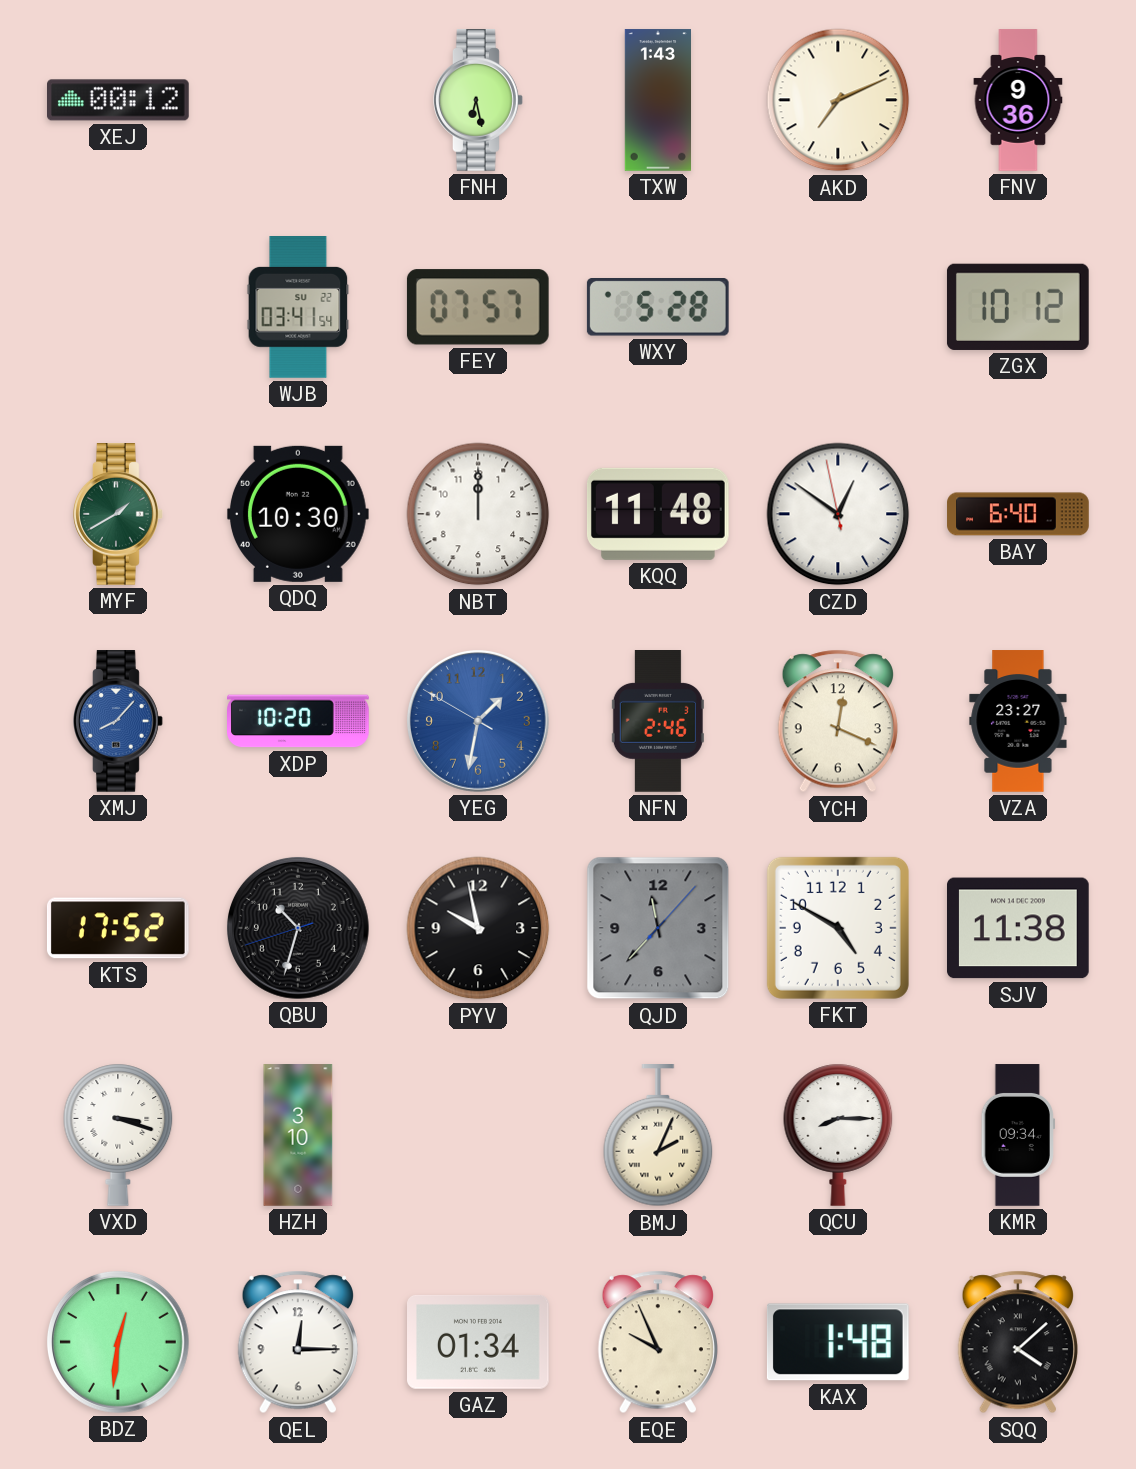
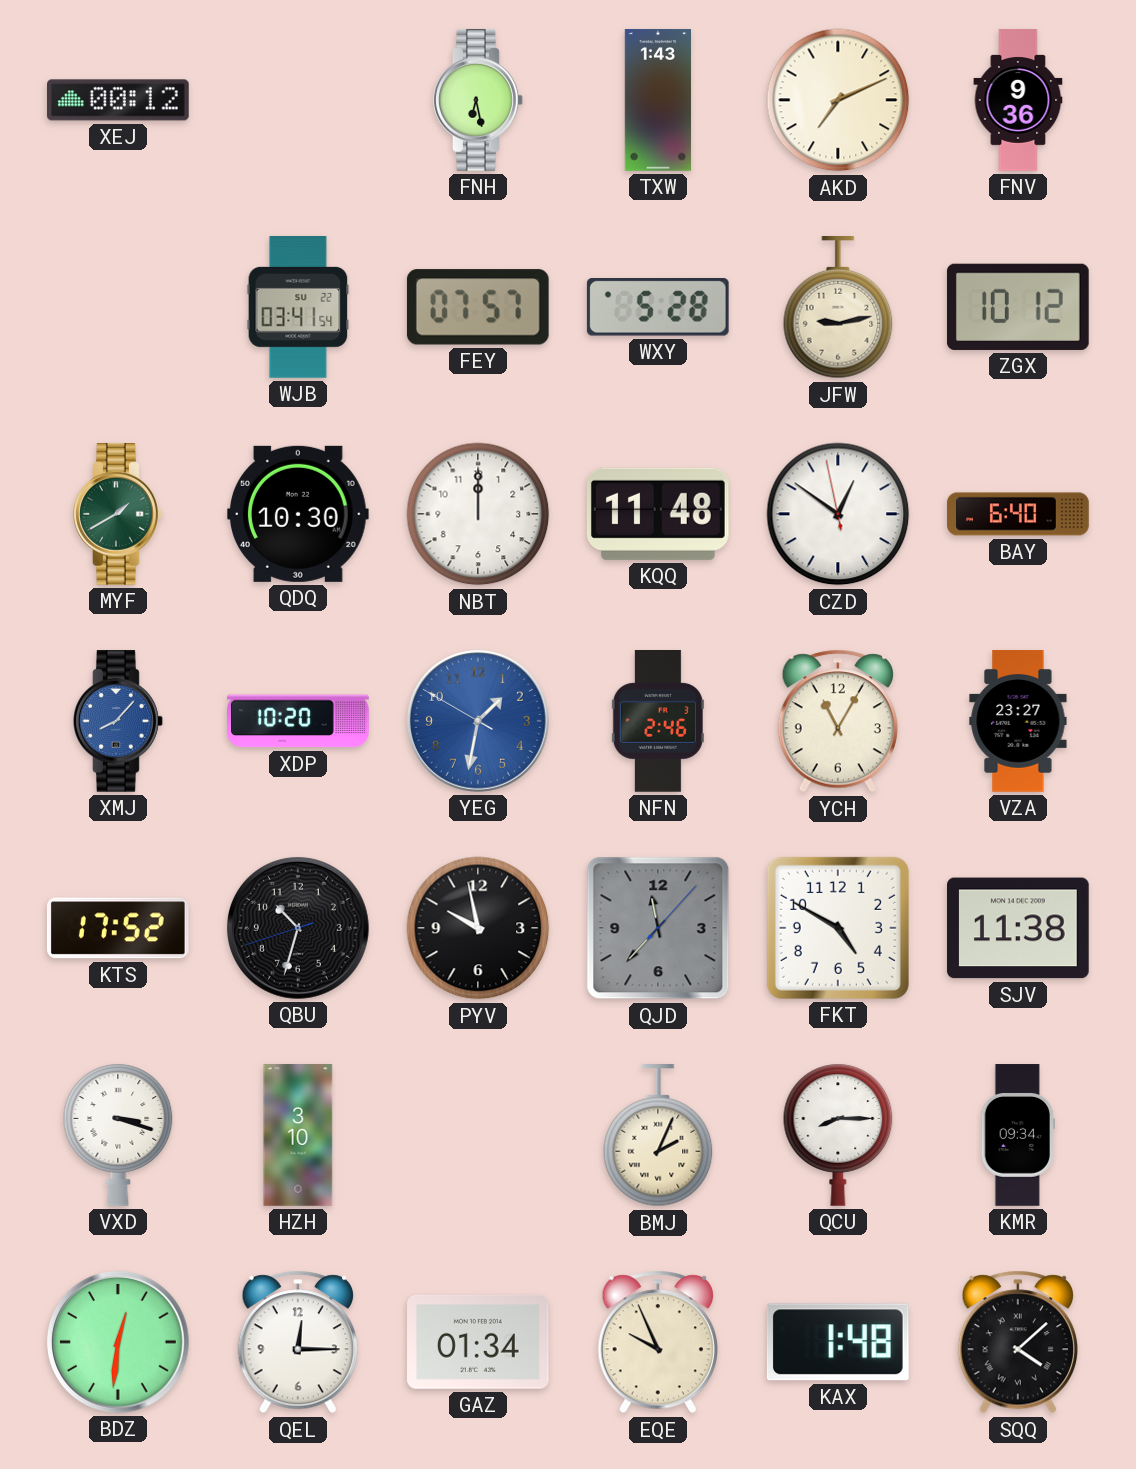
JFW: none -> 9:13
YCH: 12:19 -> 11:05
